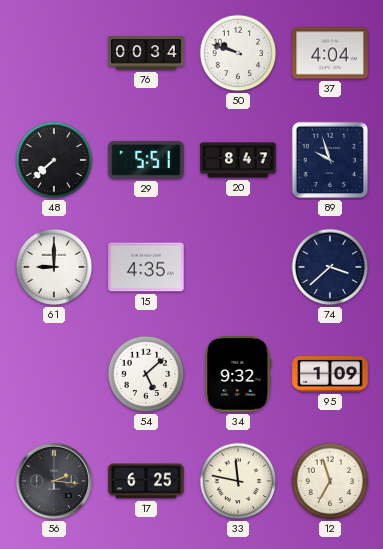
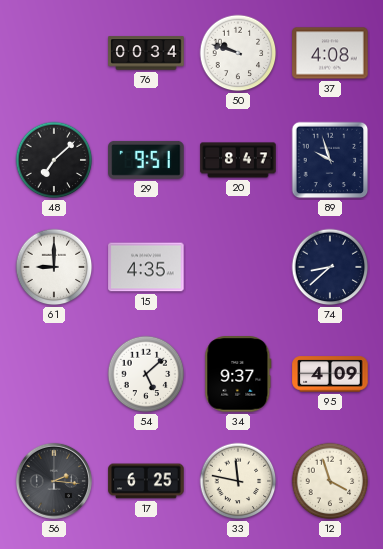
37: 4:04 -> 4:08
48: 7:38 -> 7:08
29: 5:51 -> 9:51
74: 3:38 -> 8:38
34: 9:32 -> 9:37
95: 1:09 -> 4:09
12: 6:57 -> 3:57
